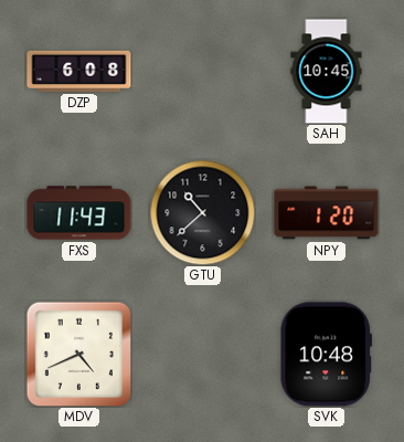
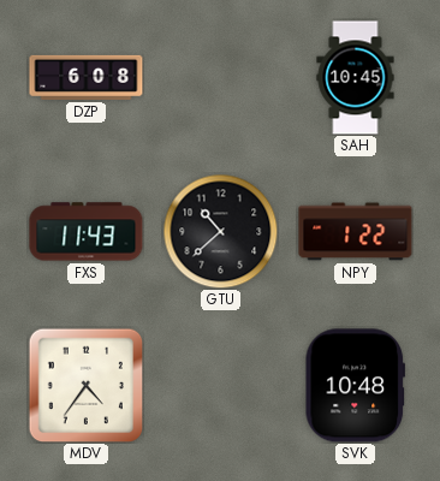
NPY: 1:20 -> 1:22
MDV: 4:41 -> 4:36
